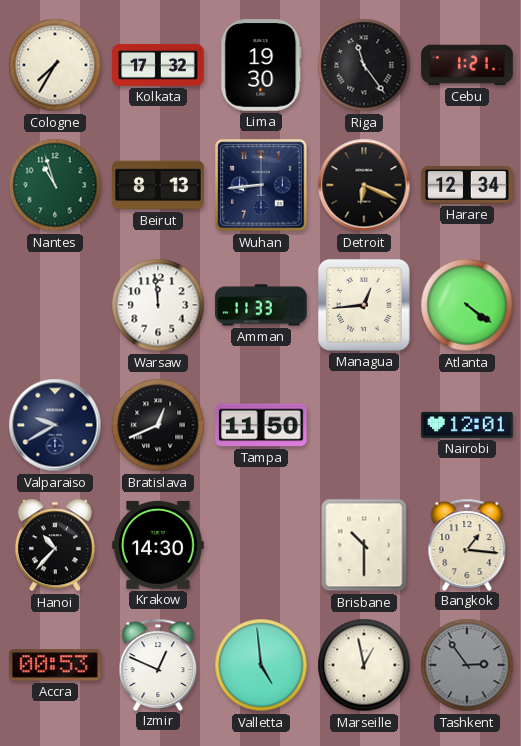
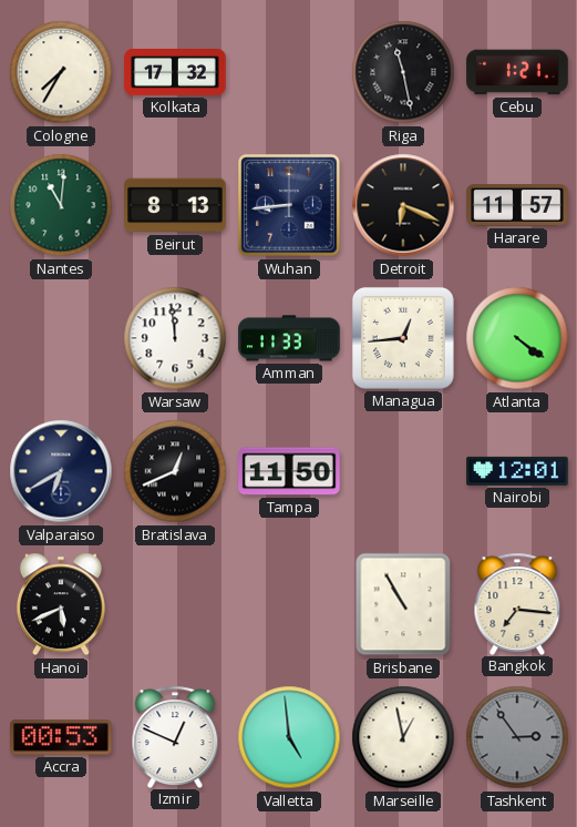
Lima: 19:30 -> none
Riga: 11:24 -> 11:28
Nantes: 10:57 -> 11:01
Harare: 12:34 -> 11:57
Valparaiso: 9:40 -> 6:40
Hanoi: 10:37 -> 5:41
Krakow: 14:30 -> none
Brisbane: 10:30 -> 10:55
Bangkok: 1:16 -> 7:16
